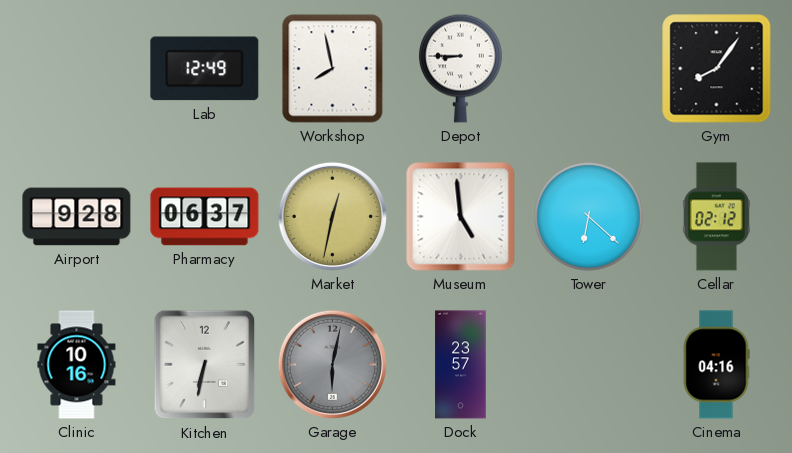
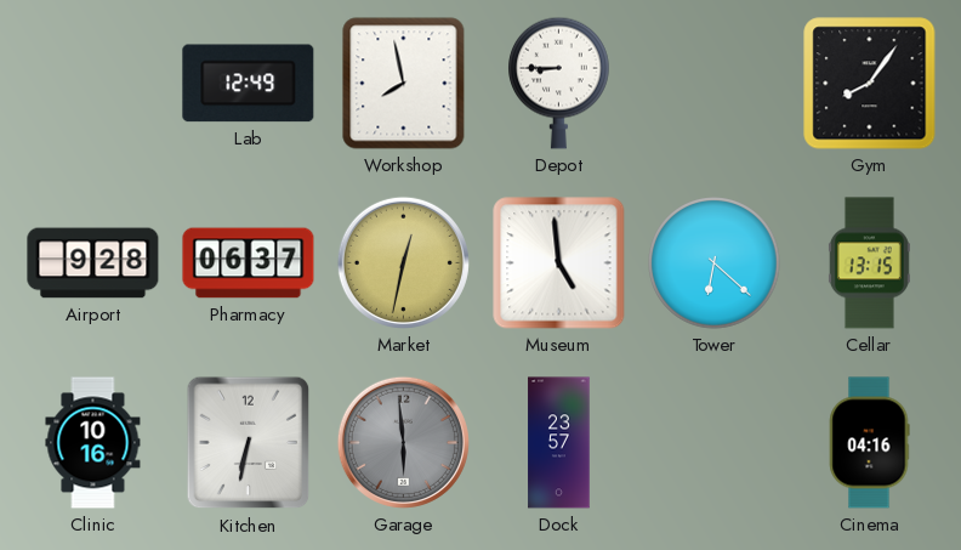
Cellar: 02:12 -> 13:15
Garage: 6:02 -> 5:59
